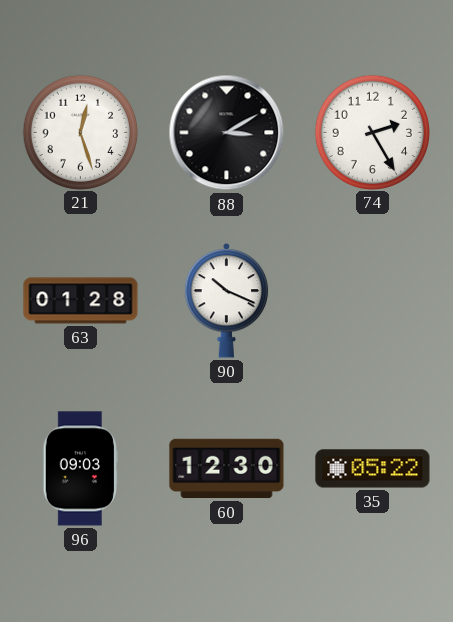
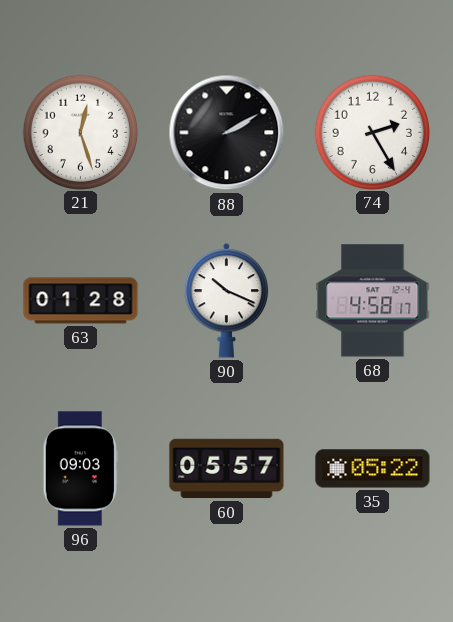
88: 3:10 -> 2:10
68: none -> 4:58
60: 12:30 -> 05:57
